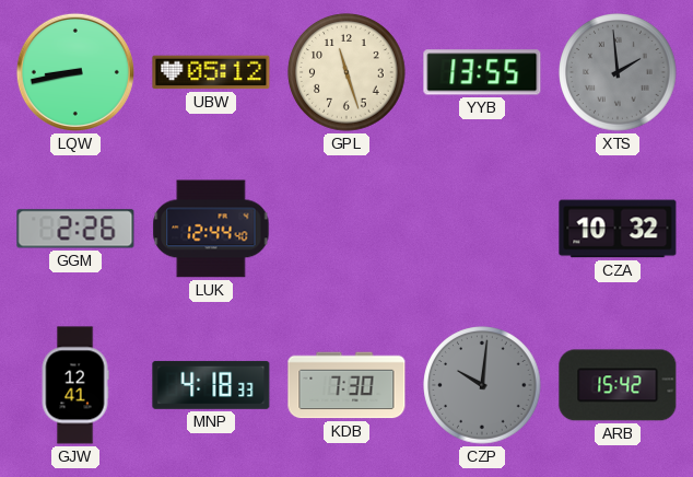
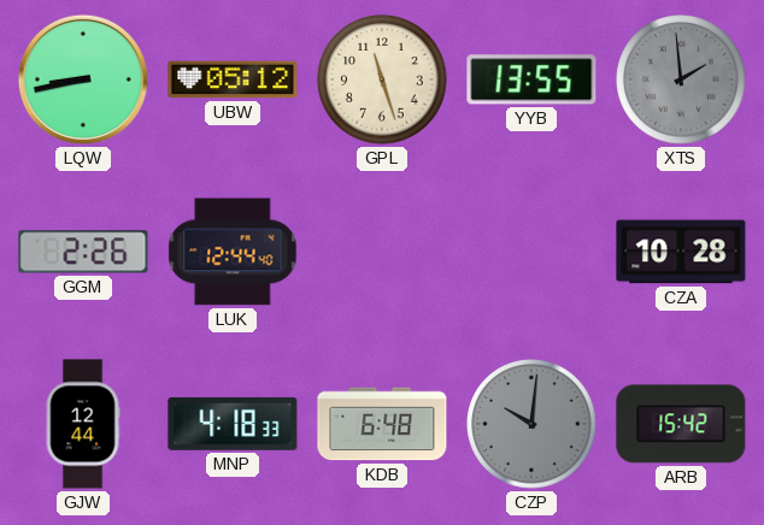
CZA: 10:32 -> 10:28
GJW: 12:41 -> 12:44
KDB: 7:30 -> 6:48
